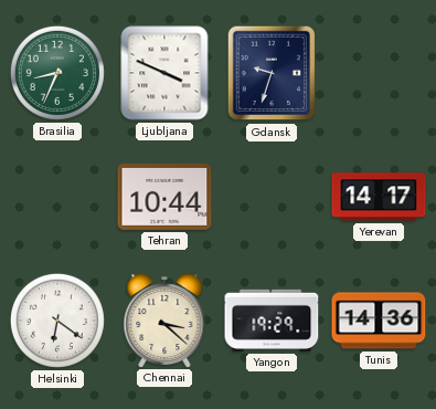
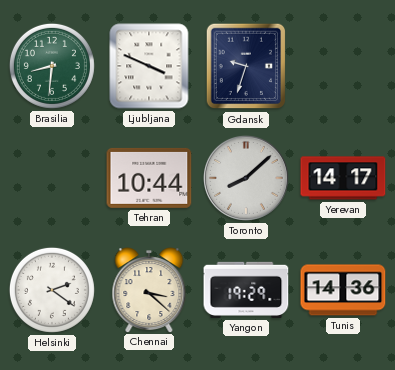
Brasilia: 8:34 -> 8:31
Toronto: none -> 8:08
Helsinki: 6:21 -> 2:21
